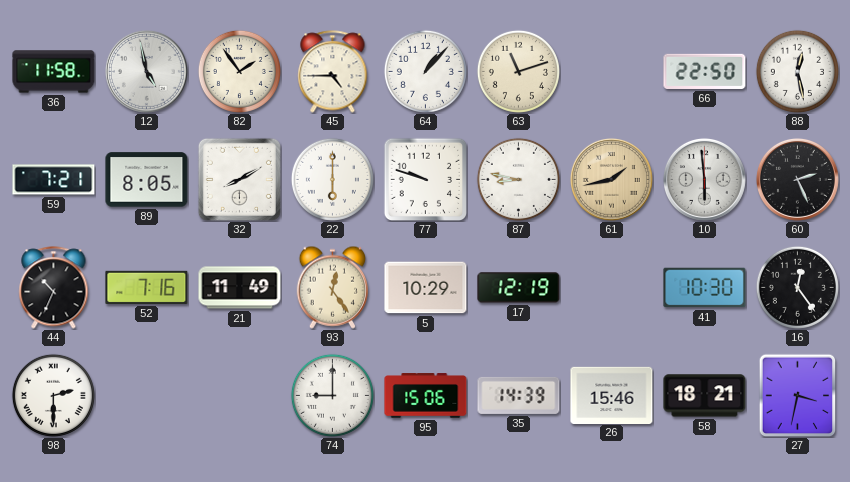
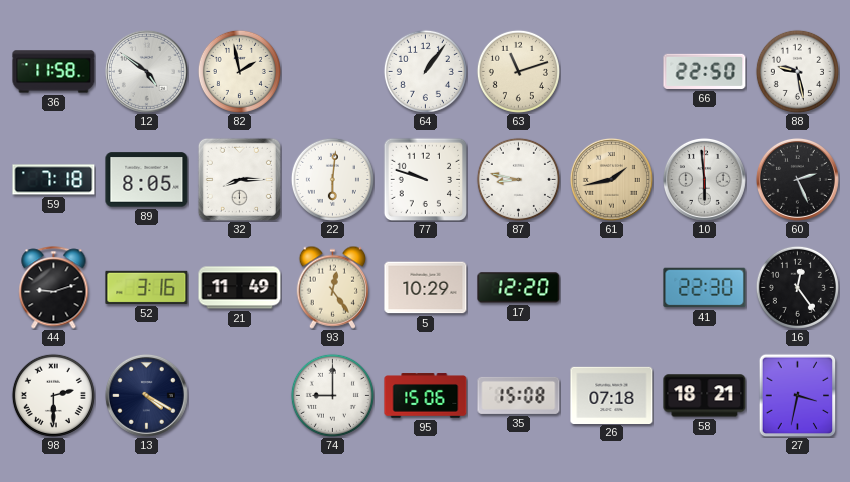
12: 4:58 -> 4:51
82: 1:54 -> 1:58
45: 4:45 -> none
64: 1:07 -> 1:06
88: 12:28 -> 9:28
59: 7:21 -> 7:18
32: 8:10 -> 8:15
22: 6:00 -> 6:01
44: 10:34 -> 9:12
52: 7:16 -> 3:16
17: 12:19 -> 12:20
41: 10:30 -> 22:30
13: none -> 4:20
35: 14:39 -> 15:08
26: 15:46 -> 07:18
